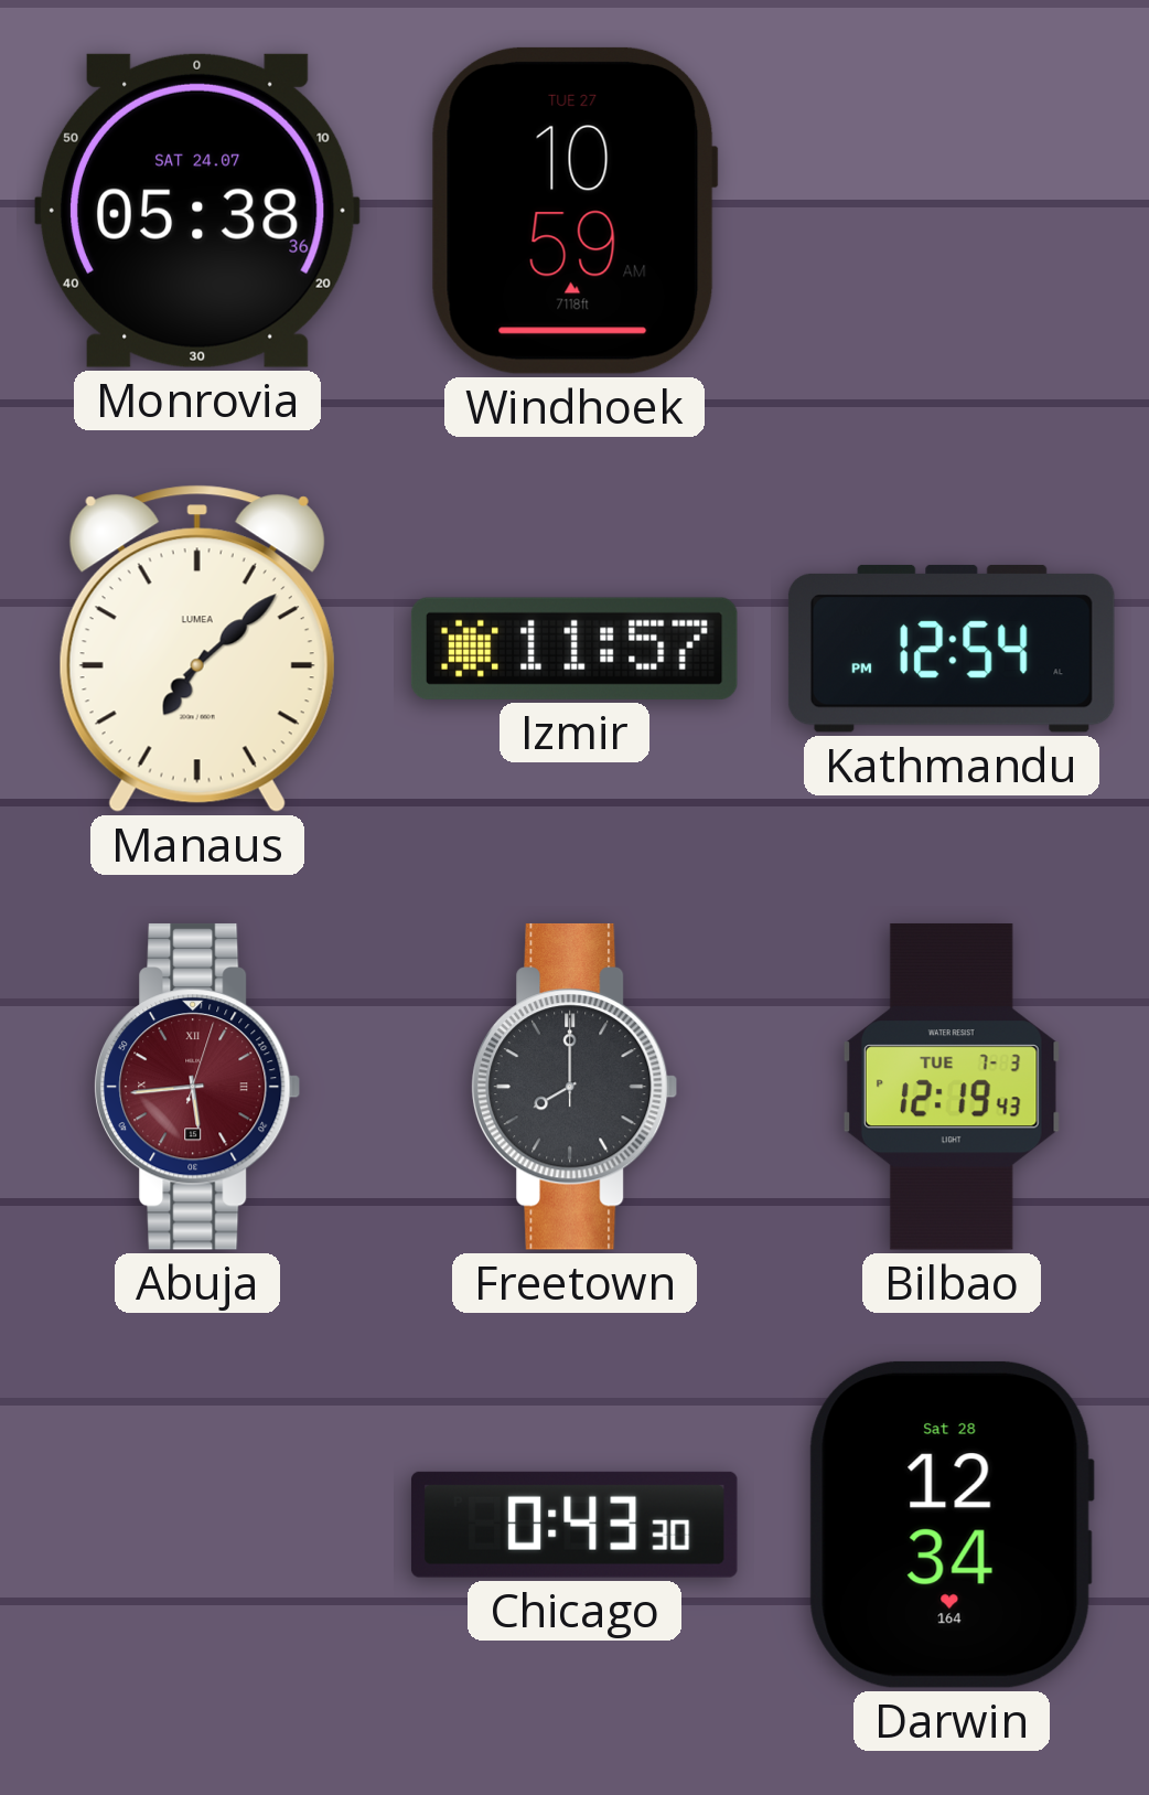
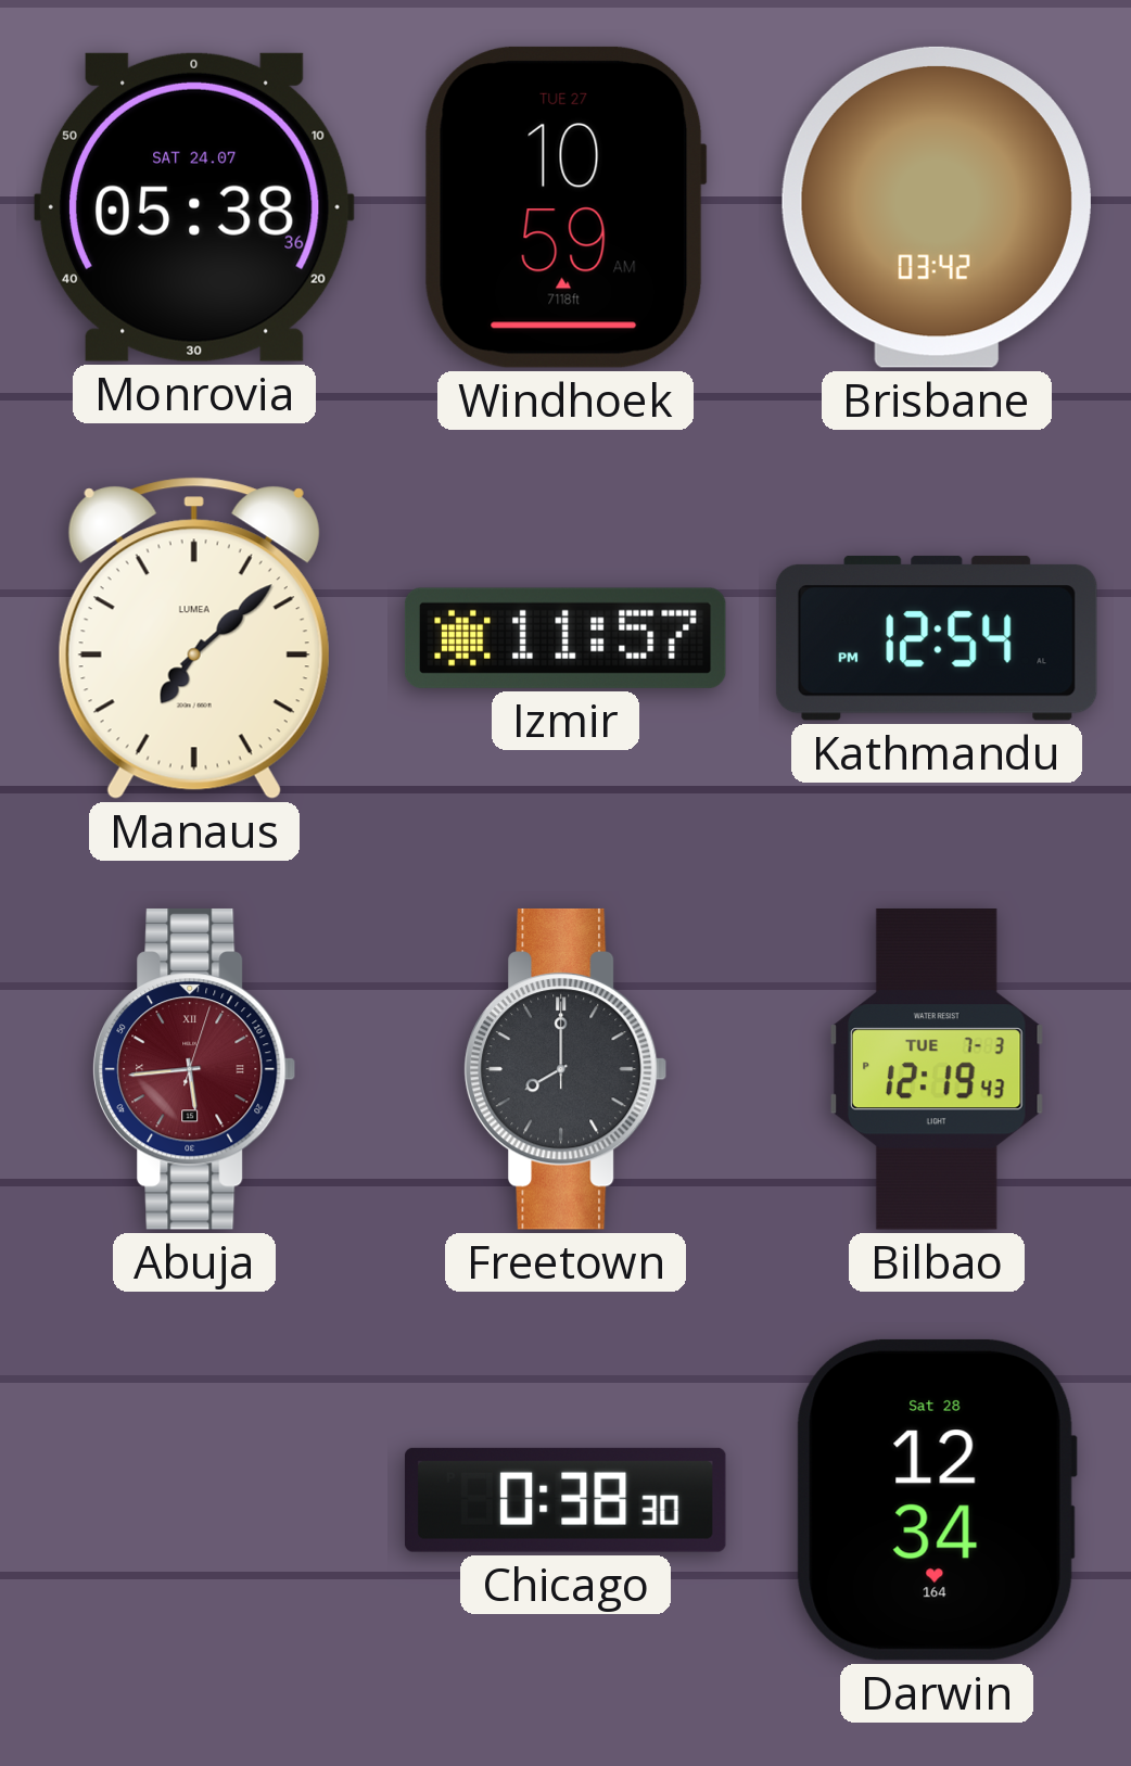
Brisbane: none -> 03:42
Chicago: 0:43 -> 0:38
